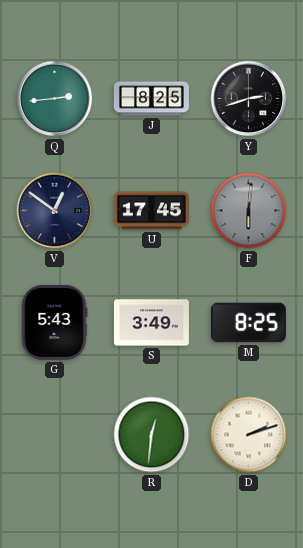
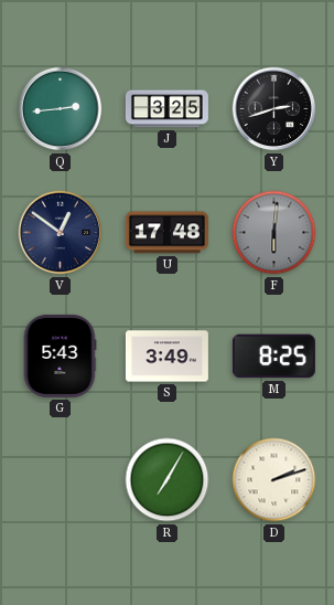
J: 8:25 -> 3:25
U: 17:45 -> 17:48
R: 12:31 -> 7:05
